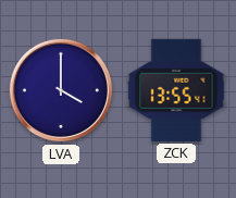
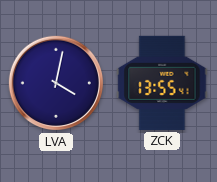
LVA: 4:00 -> 4:02
